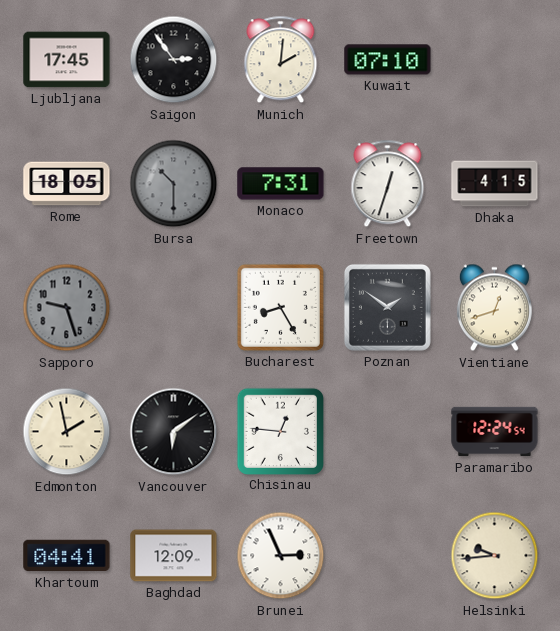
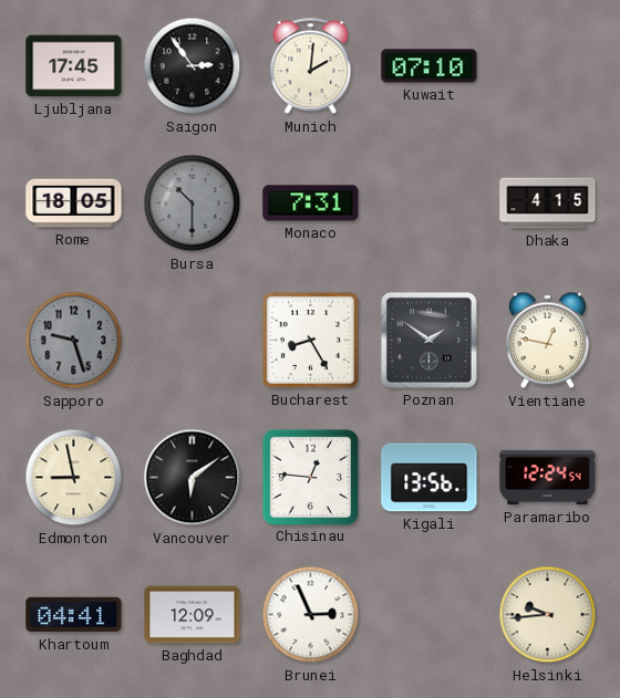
Freetown: 12:33 -> none
Vientiane: 12:42 -> 12:47
Edmonton: 1:58 -> 8:58
Kigali: none -> 13:56
